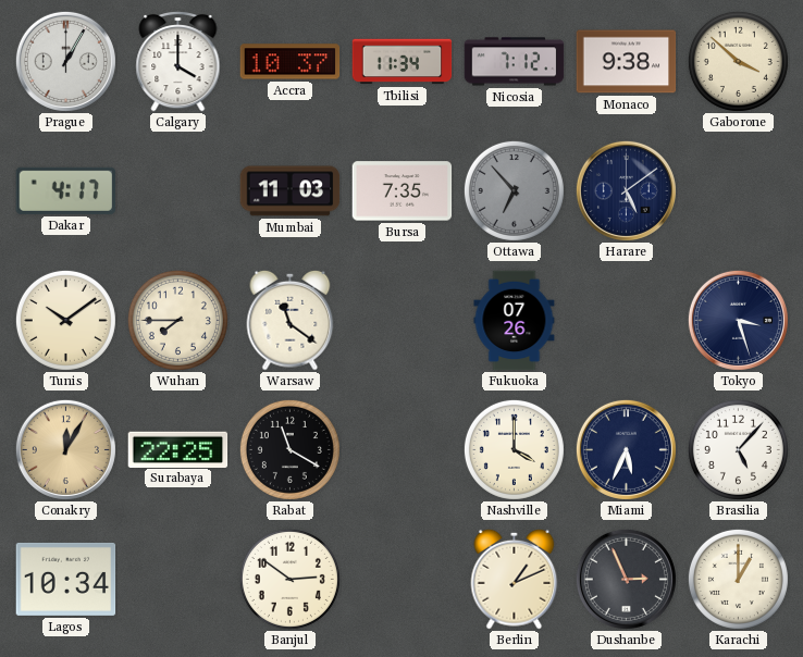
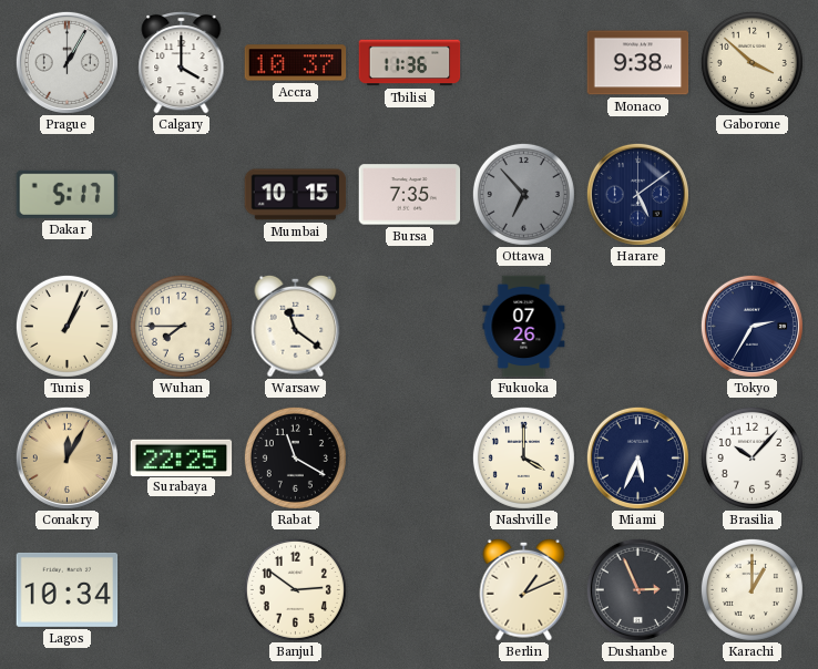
Tbilisi: 11:34 -> 11:36
Nicosia: 7:12 -> none
Dakar: 4:17 -> 5:17
Mumbai: 11:03 -> 10:15
Tunis: 10:09 -> 1:04
Tokyo: 3:27 -> 2:35
Brasilia: 5:07 -> 10:07
